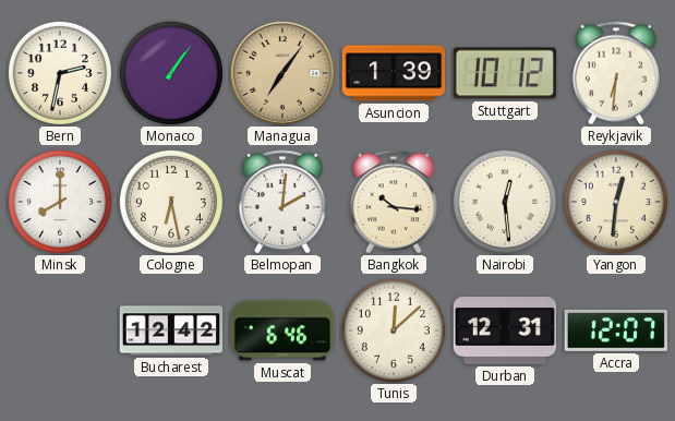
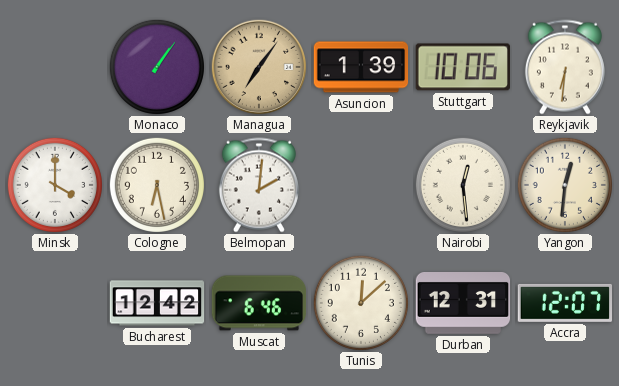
Bern: 2:32 -> none
Stuttgart: 10:12 -> 10:06
Minsk: 8:00 -> 4:00
Bangkok: 10:16 -> none
